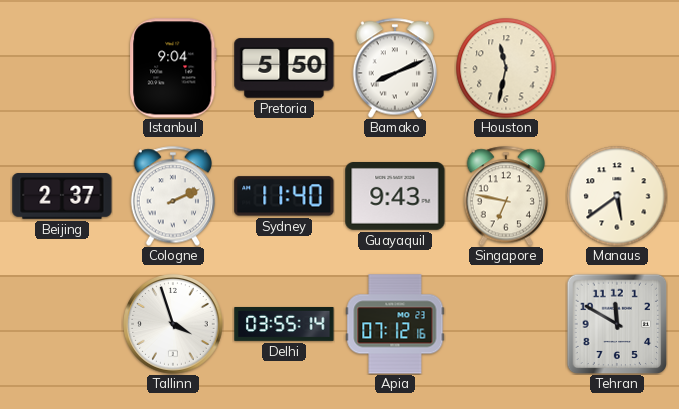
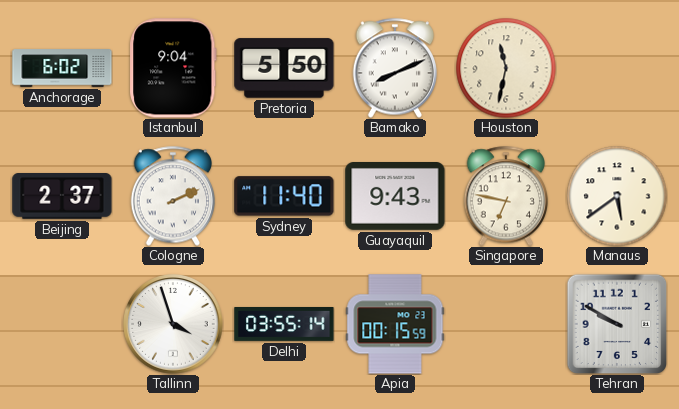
Anchorage: none -> 6:02
Apia: 07:12 -> 00:15
Tehran: 11:50 -> 9:50
